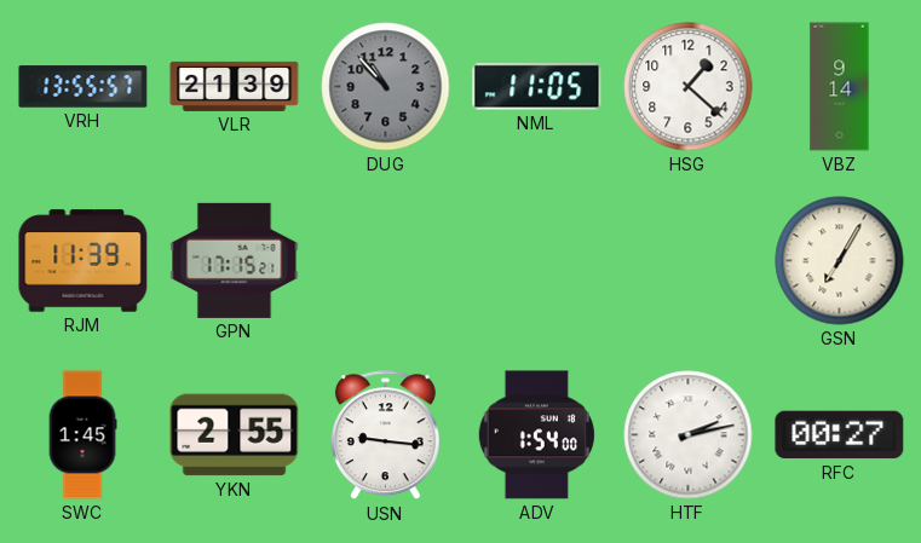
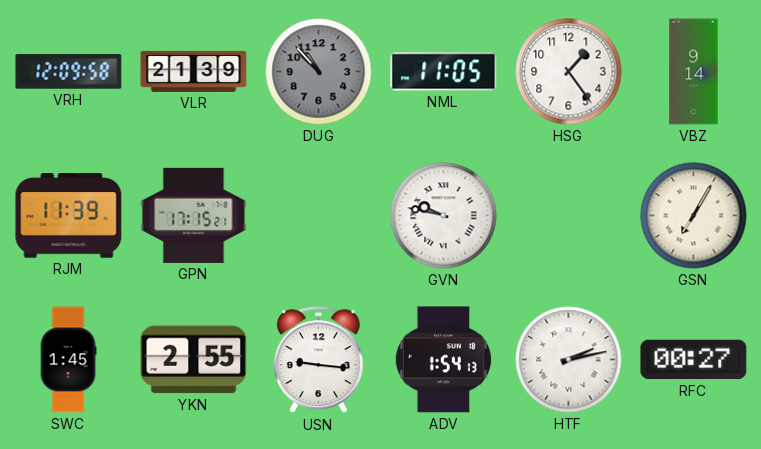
VRH: 13:55 -> 12:09
HSG: 1:22 -> 1:24
GVN: none -> 9:47
ADV: 1:54:00 -> 1:54:13
